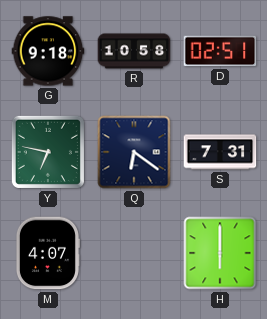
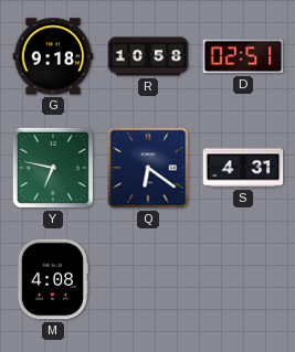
S: 7:31 -> 4:31
M: 4:07 -> 4:08
H: 6:00 -> none
